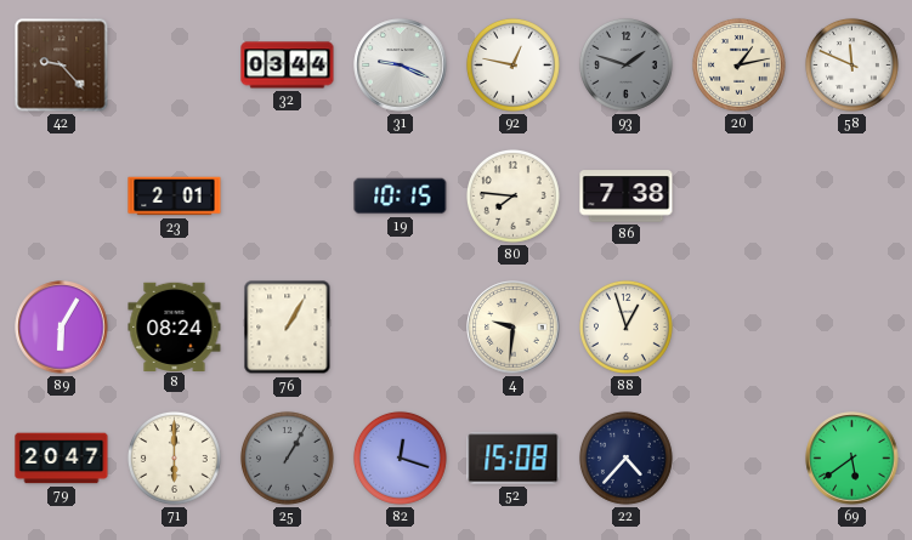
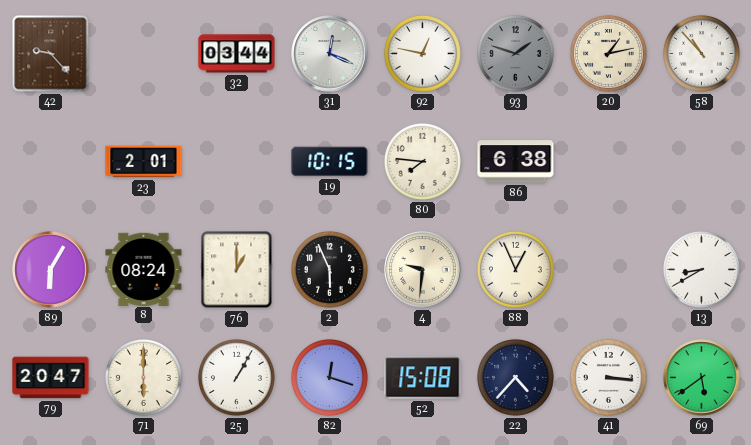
31: 9:19 -> 12:19
58: 11:49 -> 10:53
86: 7:38 -> 6:38
76: 1:05 -> 1:00
2: none -> 5:56
88: 12:57 -> 12:56
13: none -> 8:40
25 dial: grey -> white
41: none -> 3:16
